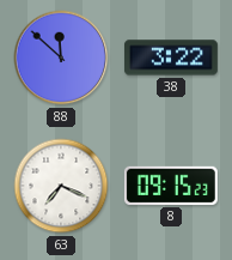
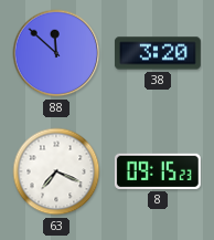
38: 3:22 -> 3:20
